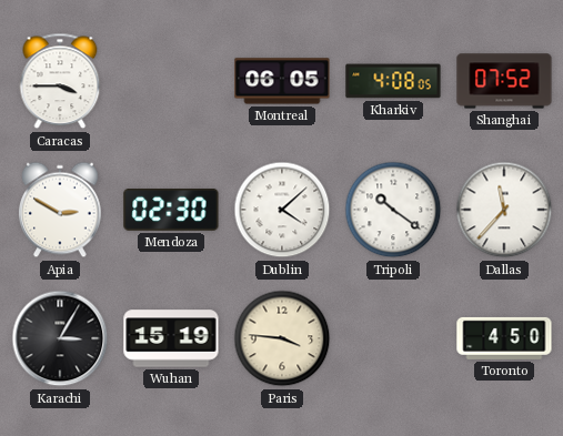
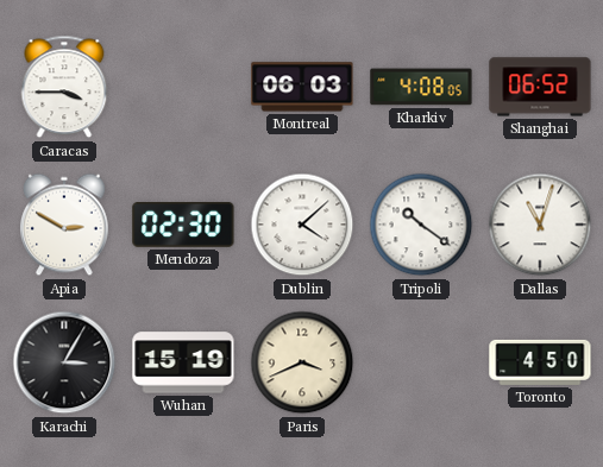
Montreal: 06:05 -> 06:03
Shanghai: 07:52 -> 06:52
Dallas: 11:37 -> 11:03
Paris: 3:46 -> 3:41
